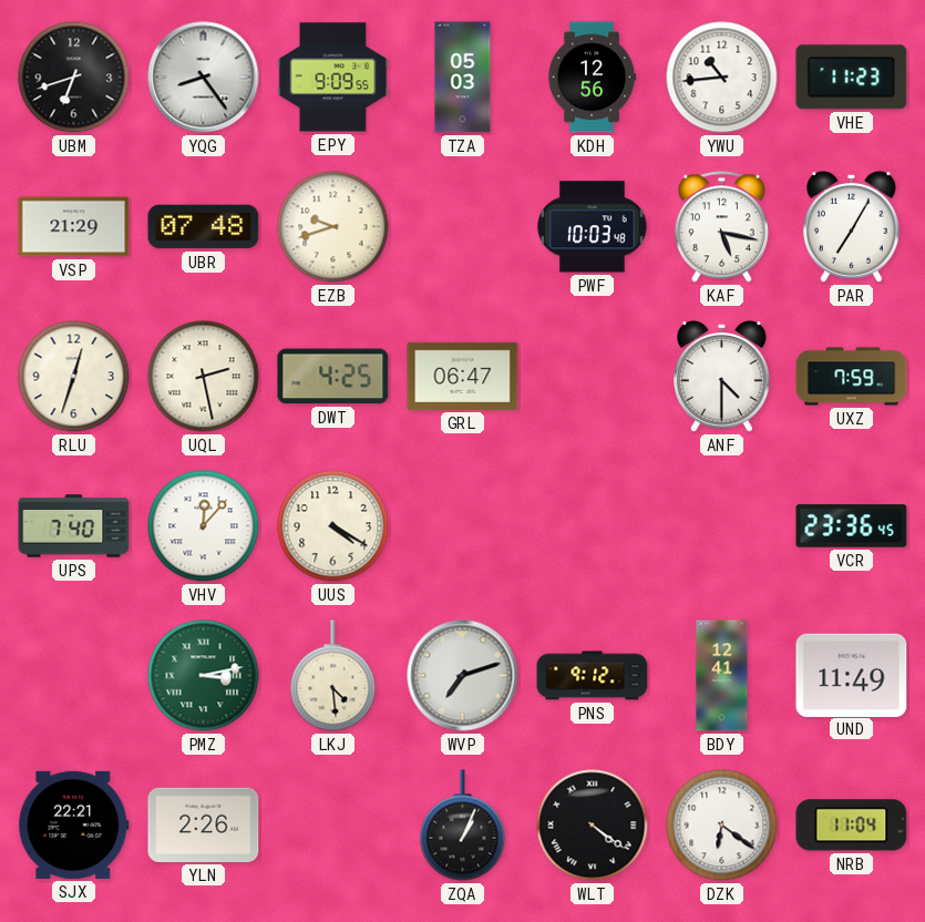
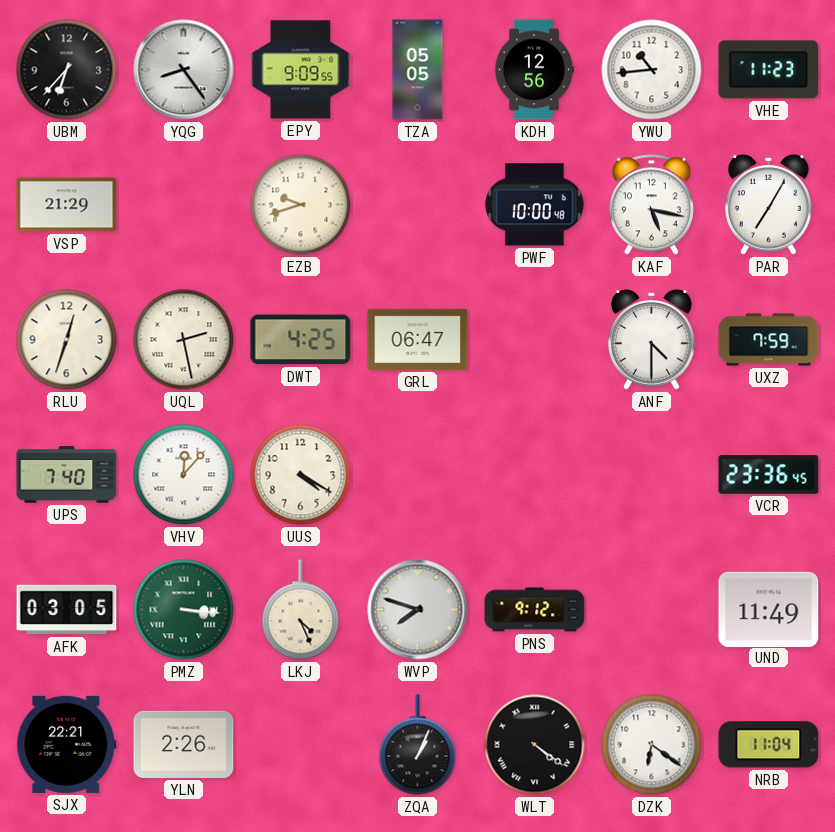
UBM: 6:42 -> 6:37
TZA: 05:03 -> 05:05
UBR: 07:48 -> none
PWF: 10:03 -> 10:00
AFK: none -> 03:05
PMZ: 3:13 -> 3:16
LKJ: 4:29 -> 4:26
WVP: 7:12 -> 7:48
BDY: 12:41 -> none
